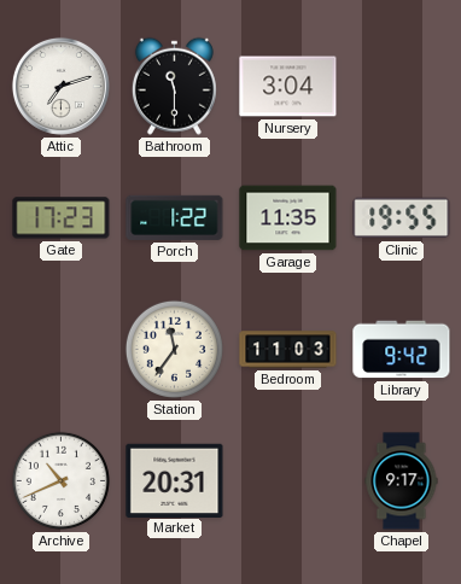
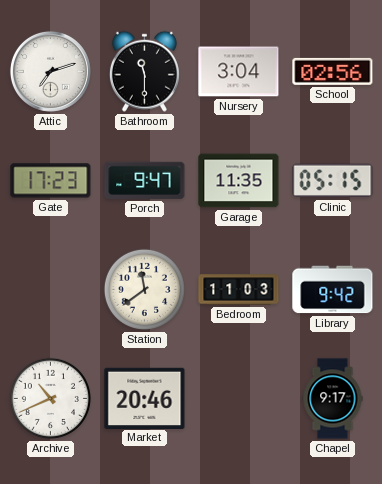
School: none -> 02:56
Porch: 1:22 -> 9:47
Clinic: 19:55 -> 05:15
Station: 11:36 -> 11:39
Market: 20:31 -> 20:46
